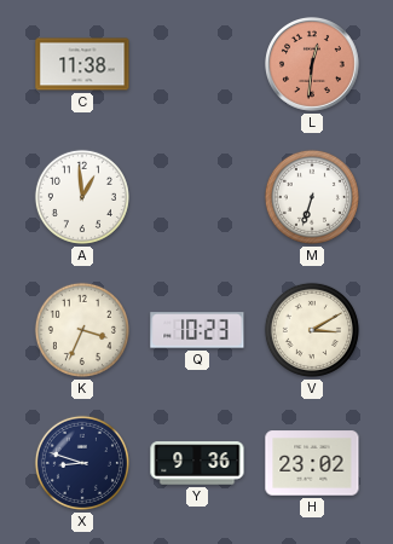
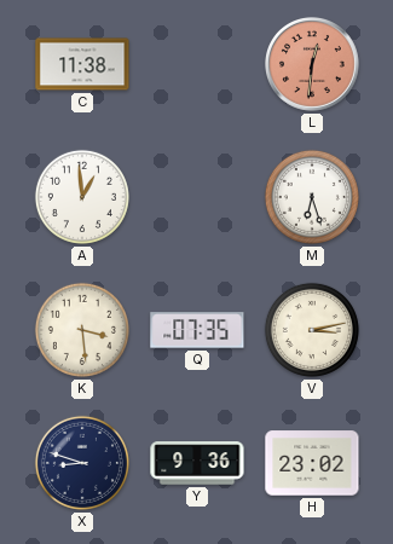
M: 6:33 -> 6:27
K: 3:34 -> 3:29
Q: 10:23 -> 07:35
V: 3:10 -> 3:13
